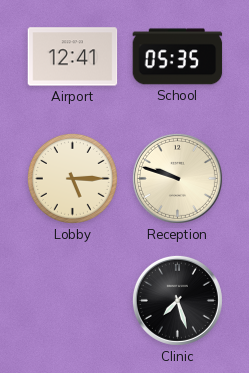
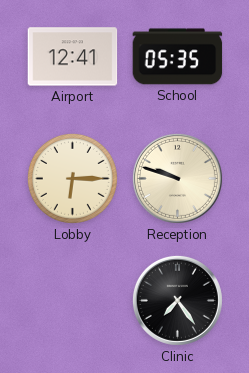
Lobby: 5:15 -> 6:15
Clinic: 7:27 -> 7:24
